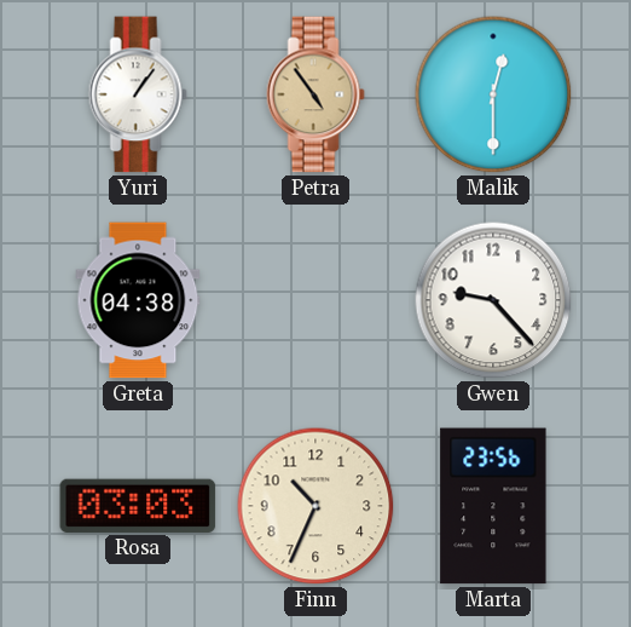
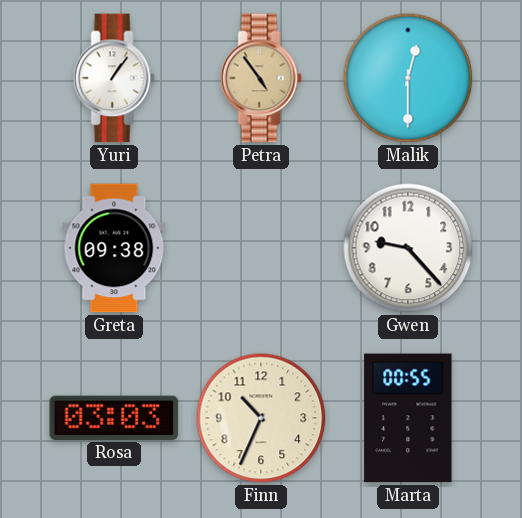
Greta: 04:38 -> 09:38
Marta: 23:56 -> 00:55
